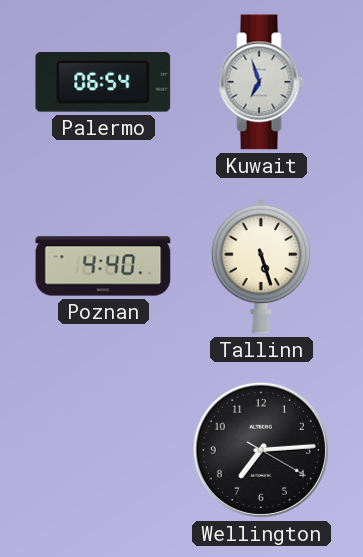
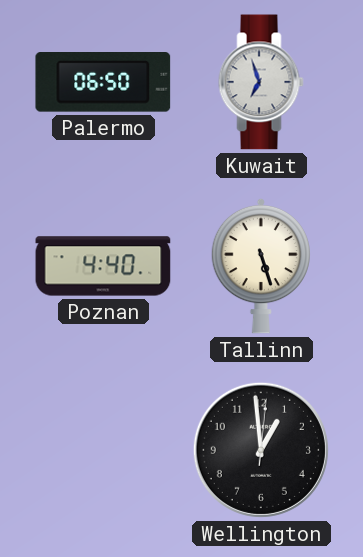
Palermo: 06:54 -> 06:50
Wellington: 7:14 -> 12:59
